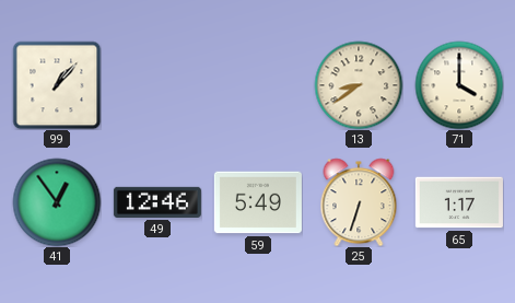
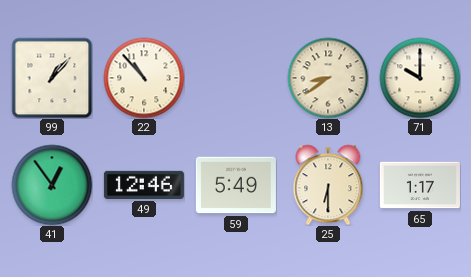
22: none -> 10:53
71: 4:00 -> 10:00
25: 6:33 -> 6:30
